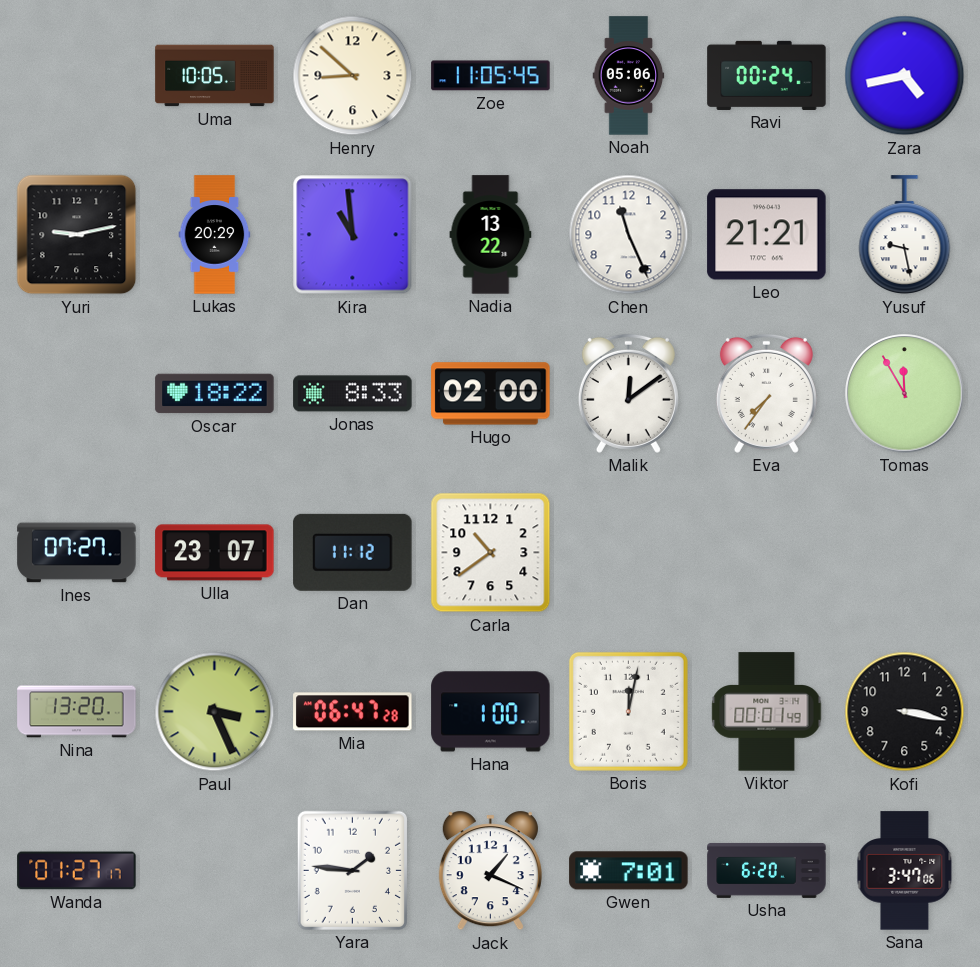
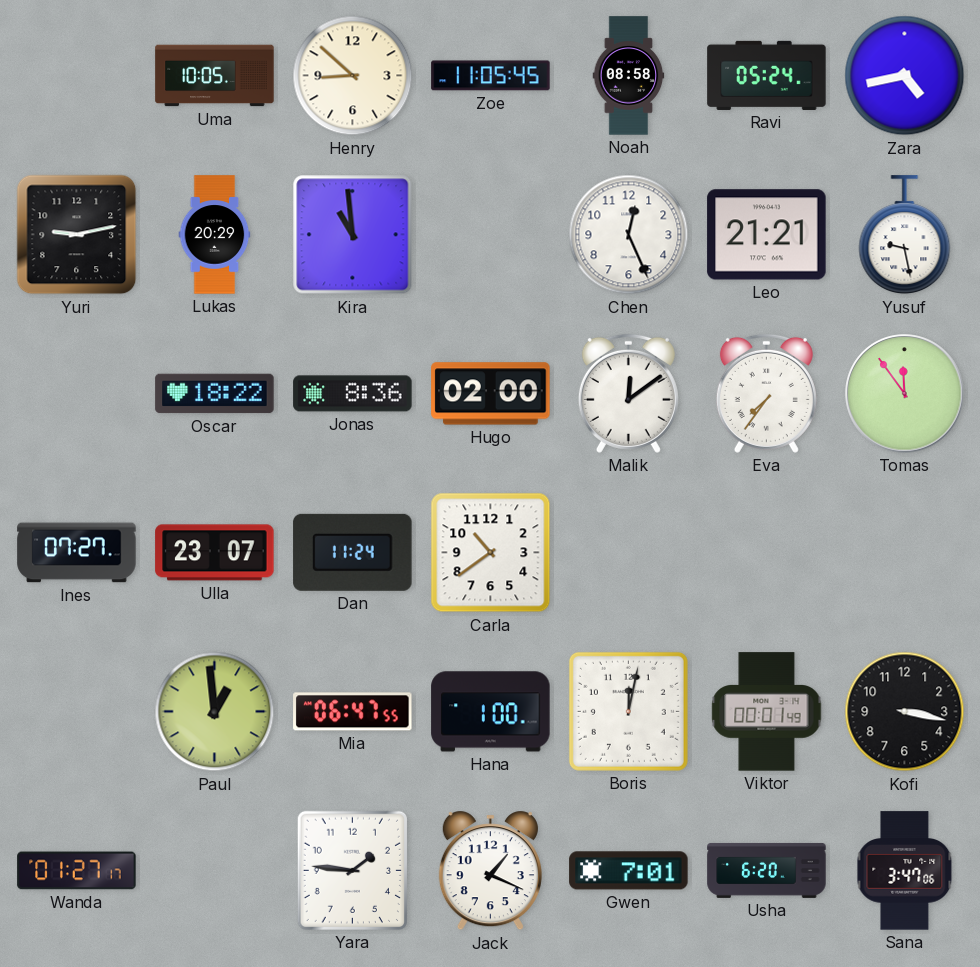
Noah: 05:06 -> 08:58
Ravi: 00:24 -> 05:24
Nadia: 13:22 -> none
Chen: 11:26 -> 12:26
Jonas: 8:33 -> 8:36
Tomas: 11:55 -> 11:54
Dan: 11:12 -> 11:24
Nina: 13:20 -> none
Paul: 3:26 -> 12:59
Mia: 06:47:28 -> 06:47:55
